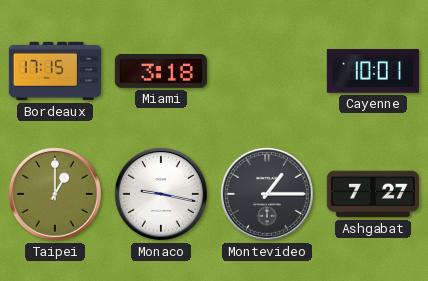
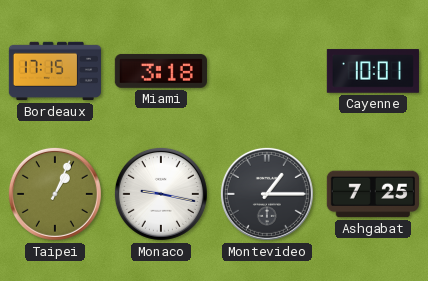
Taipei: 1:00 -> 1:04
Ashgabat: 7:27 -> 7:25
